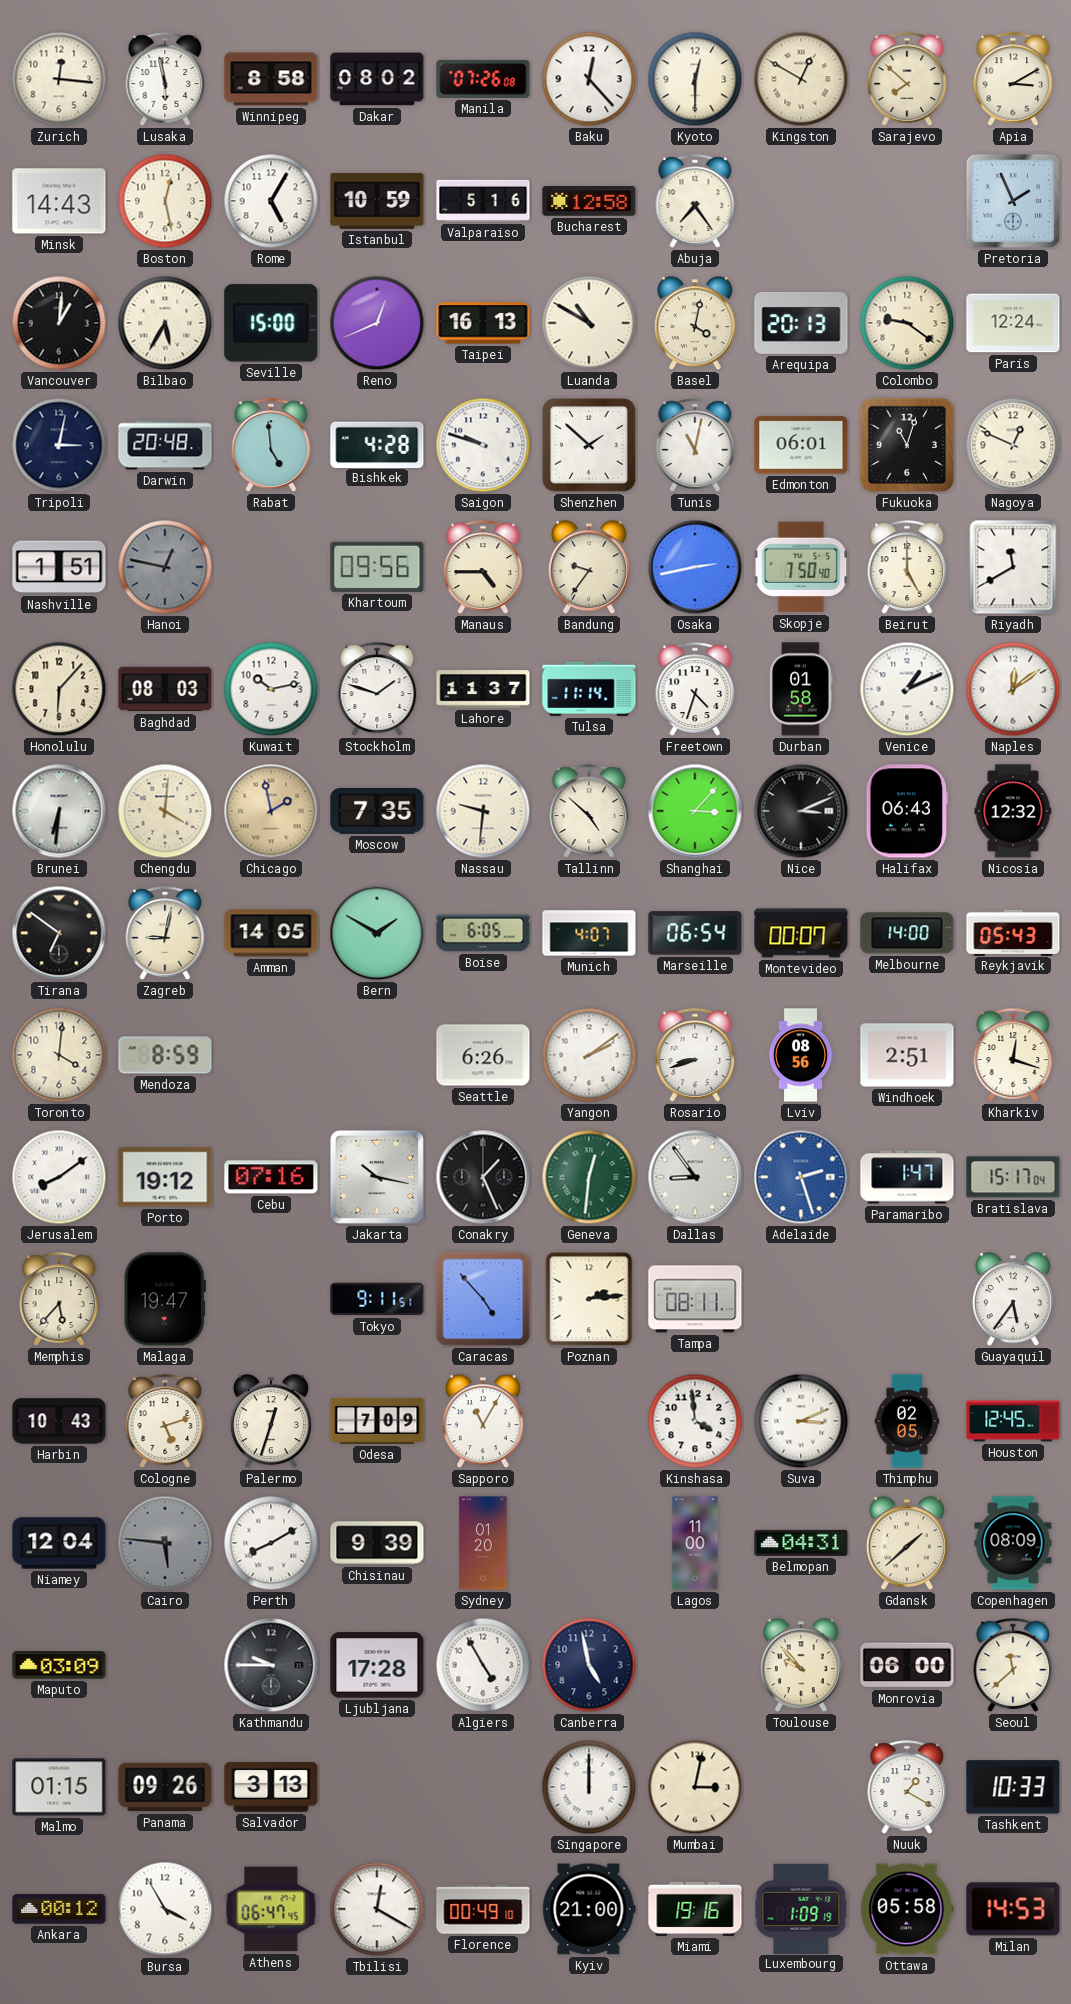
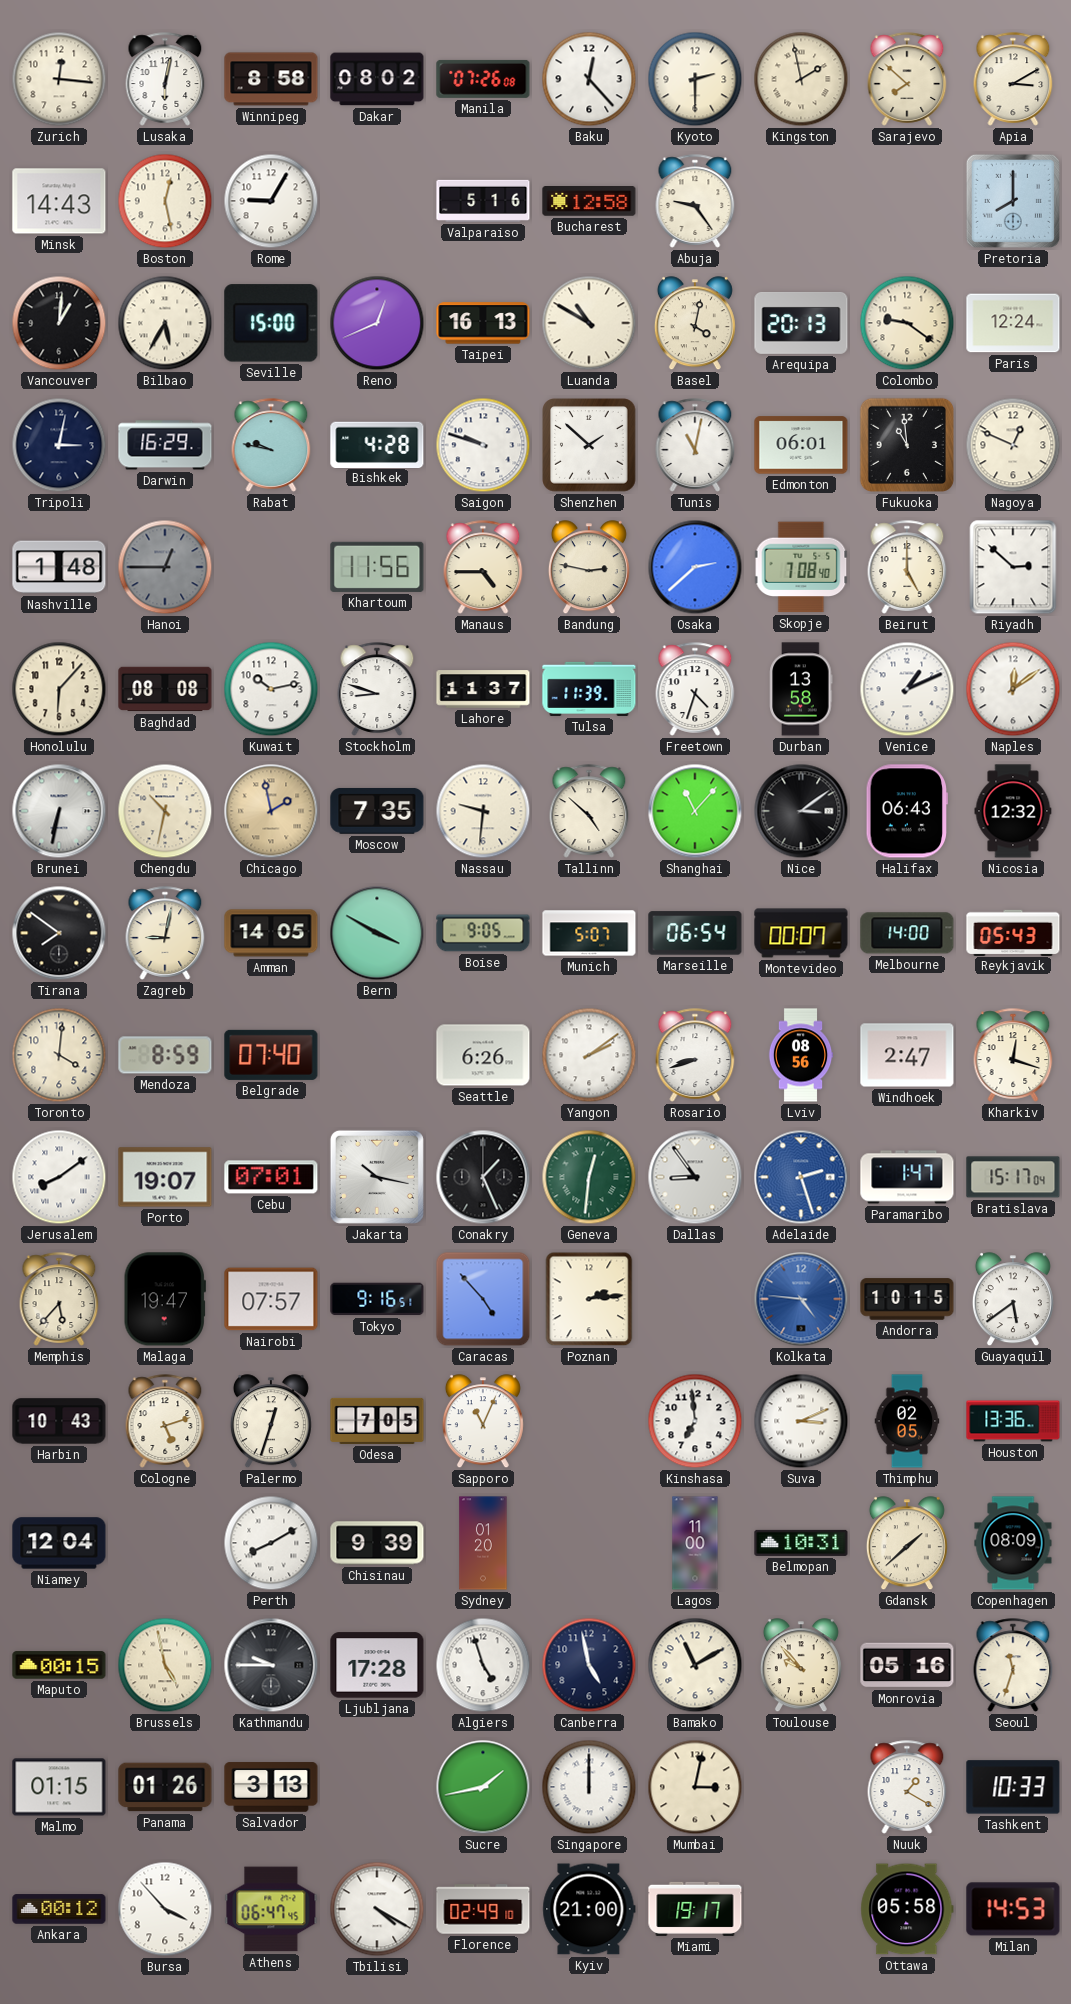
Lusaka: 5:58 -> 6:02
Kyoto: 12:30 -> 2:30
Kingston: 12:50 -> 1:58
Rome: 5:05 -> 9:05
Istanbul: 10:59 -> none
Abuja: 7:24 -> 9:24
Pretoria: 1:56 -> 8:00
Darwin: 20:48 -> 16:29
Rabat: 4:59 -> 9:47
Fukuoka: 11:03 -> 10:59
Nashville: 1:51 -> 1:48
Hanoi: 12:47 -> 12:45
Khartoum: 09:56 -> 11:56
Bandung: 9:36 -> 2:47
Osaka: 2:43 -> 2:38
Skopje: 7:50 -> 7:08
Riyadh: 11:40 -> 2:52
Baghdad: 08:03 -> 08:08
Stockholm: 1:48 -> 8:48
Tulsa: 11:14 -> 11:39
Durban: 01:58 -> 13:58
Brunei: 6:31 -> 6:32
Chengdu: 4:01 -> 10:32
Shanghai: 3:07 -> 11:07
Nice: 3:11 -> 3:09
Tirana: 6:51 -> 7:51
Bern: 1:50 -> 3:50
Boise: 6:05 -> 9:05
Munich: 4:07 -> 5:07
Belgrade: none -> 07:40
Windhoek: 2:51 -> 2:47
Porto: 19:12 -> 19:07
Cebu: 07:16 -> 07:01
Nairobi: none -> 07:57
Tokyo: 9:11 -> 9:16
Tampa: 08:11 -> none
Kolkata: none -> 4:46
Andorra: none -> 10:15
Guayaquil: 5:36 -> 5:39
Odesa: 7:09 -> 7:05
Sapporo: 11:05 -> 11:04
Kinshasa: 3:59 -> 6:59
Houston: 12:45 -> 13:36
Cairo: 5:46 -> none
Belmopan: 04:31 -> 10:31
Maputo: 03:09 -> 00:15
Brussels: none -> 4:58
Algiers: 4:55 -> 4:57
Bamako: none -> 11:10
Monrovia: 06:00 -> 05:16
Seoul: 11:38 -> 11:33
Panama: 09:26 -> 01:26
Sucre: none -> 1:43
Bursa: 3:55 -> 3:53
Tbilisi: 12:20 -> 4:20
Florence: 00:49 -> 02:49
Miami: 19:16 -> 19:17
Luxembourg: 1:09 -> none
